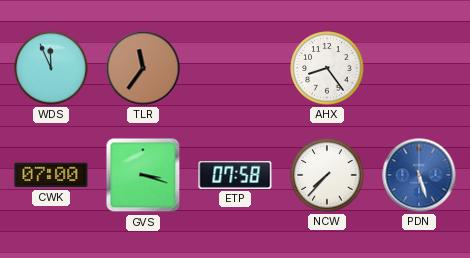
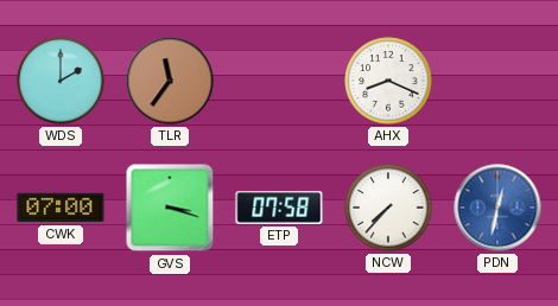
WDS: 11:56 -> 2:00
AHX: 8:24 -> 8:19
PDN: 5:27 -> 12:32
